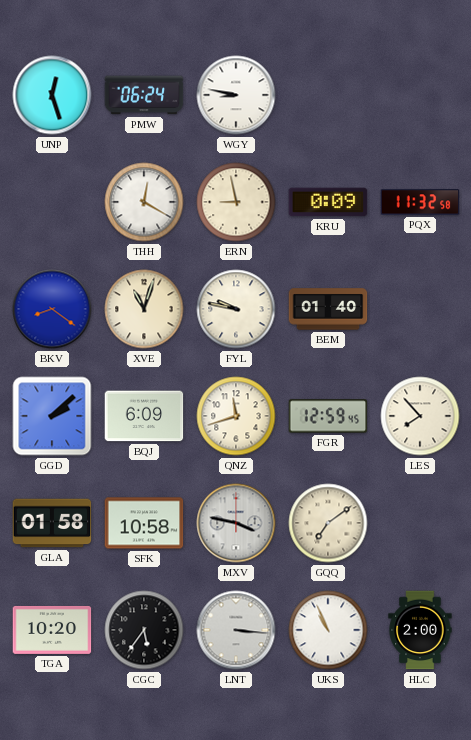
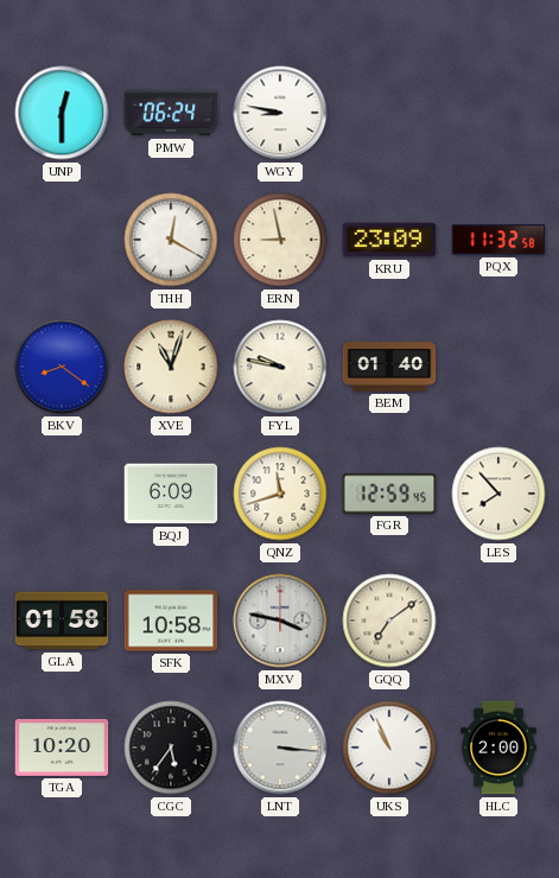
UNP: 12:27 -> 12:30
KRU: 0:09 -> 23:09
GGD: 2:08 -> none
